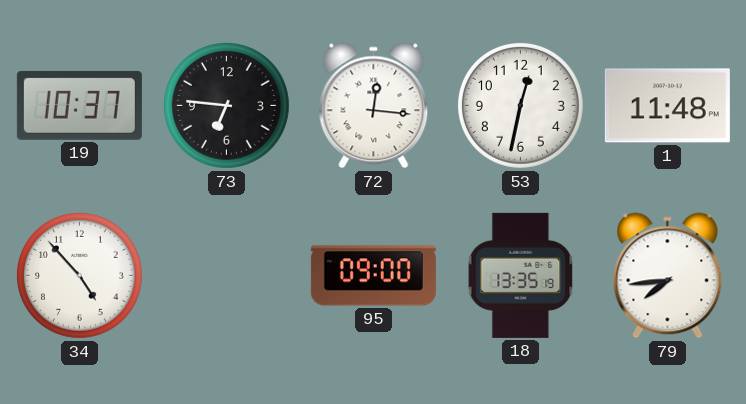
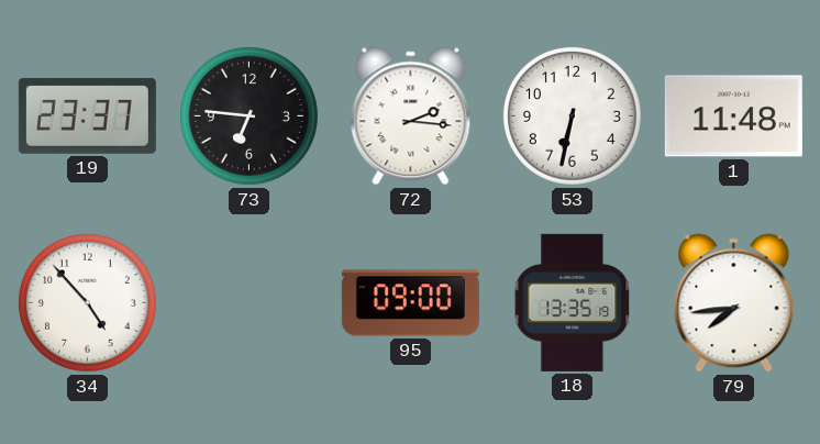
19: 10:37 -> 23:37
72: 12:16 -> 2:16
53: 12:32 -> 6:32
